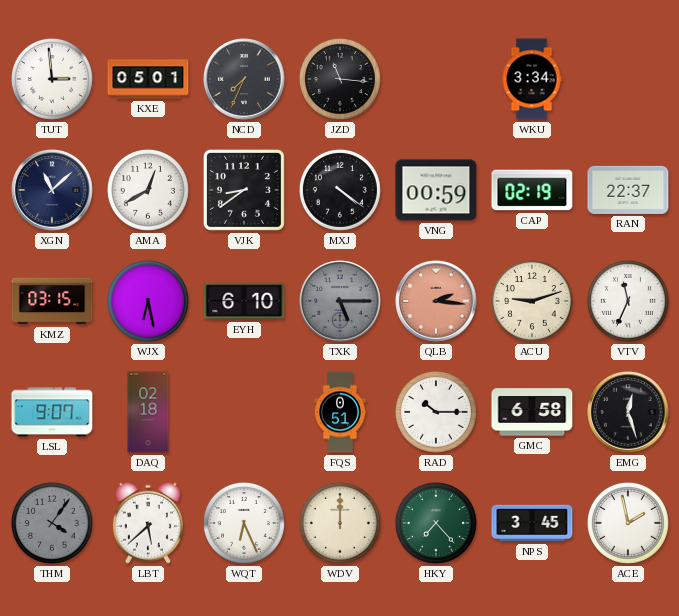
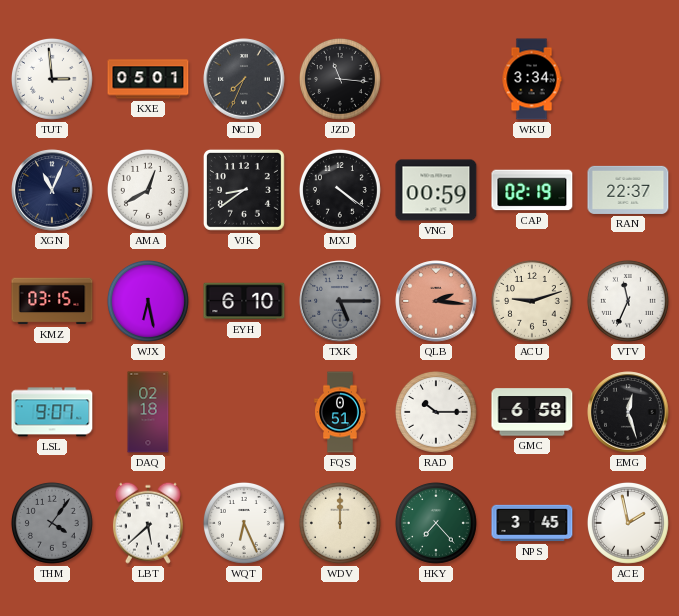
XGN: 11:08 -> 11:04
